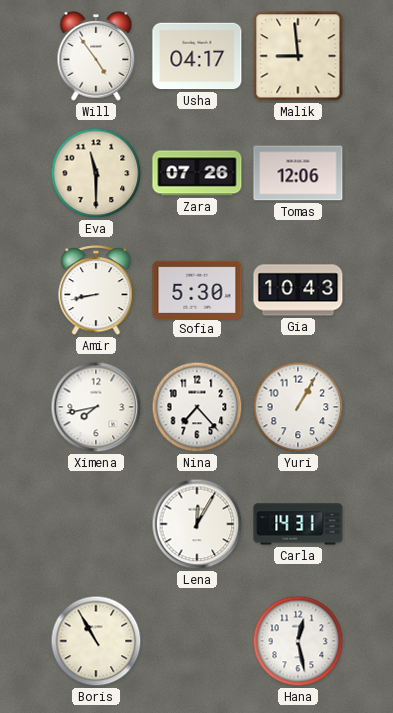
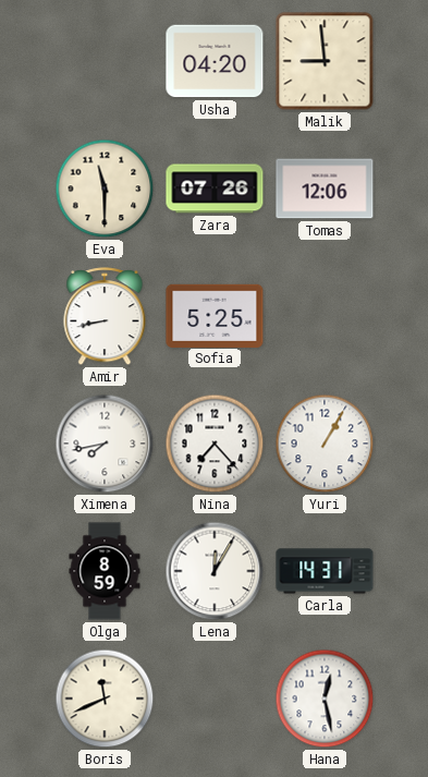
Will: 4:54 -> none
Usha: 04:17 -> 04:20
Sofia: 5:30 -> 5:25
Gia: 10:43 -> none
Olga: none -> 8:59
Boris: 10:55 -> 11:41
